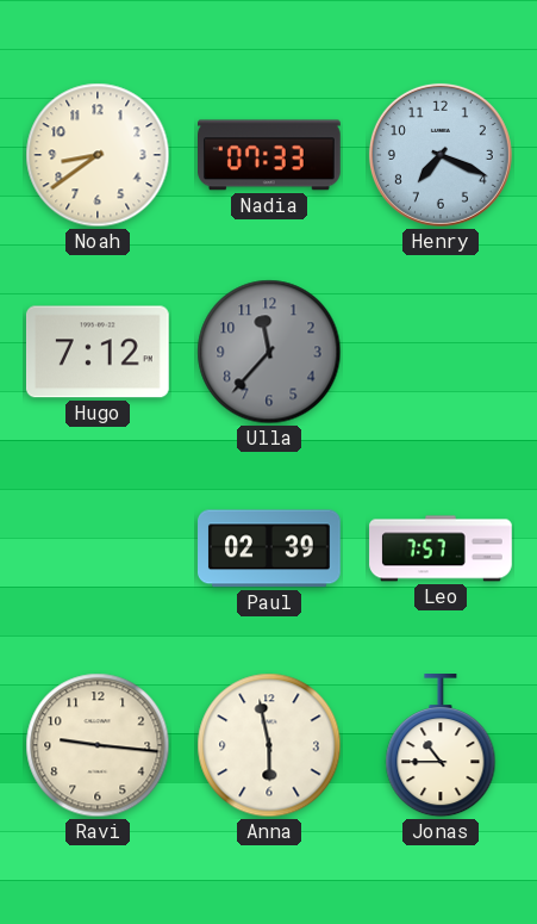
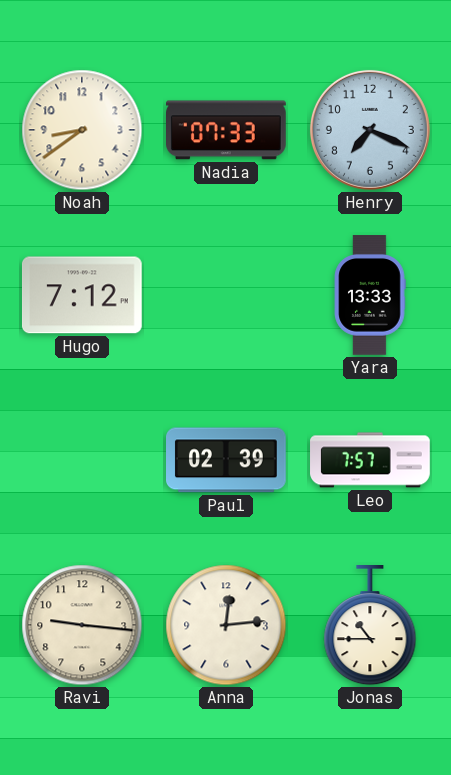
Ulla: 11:37 -> none
Yara: none -> 13:33
Anna: 5:58 -> 12:14
